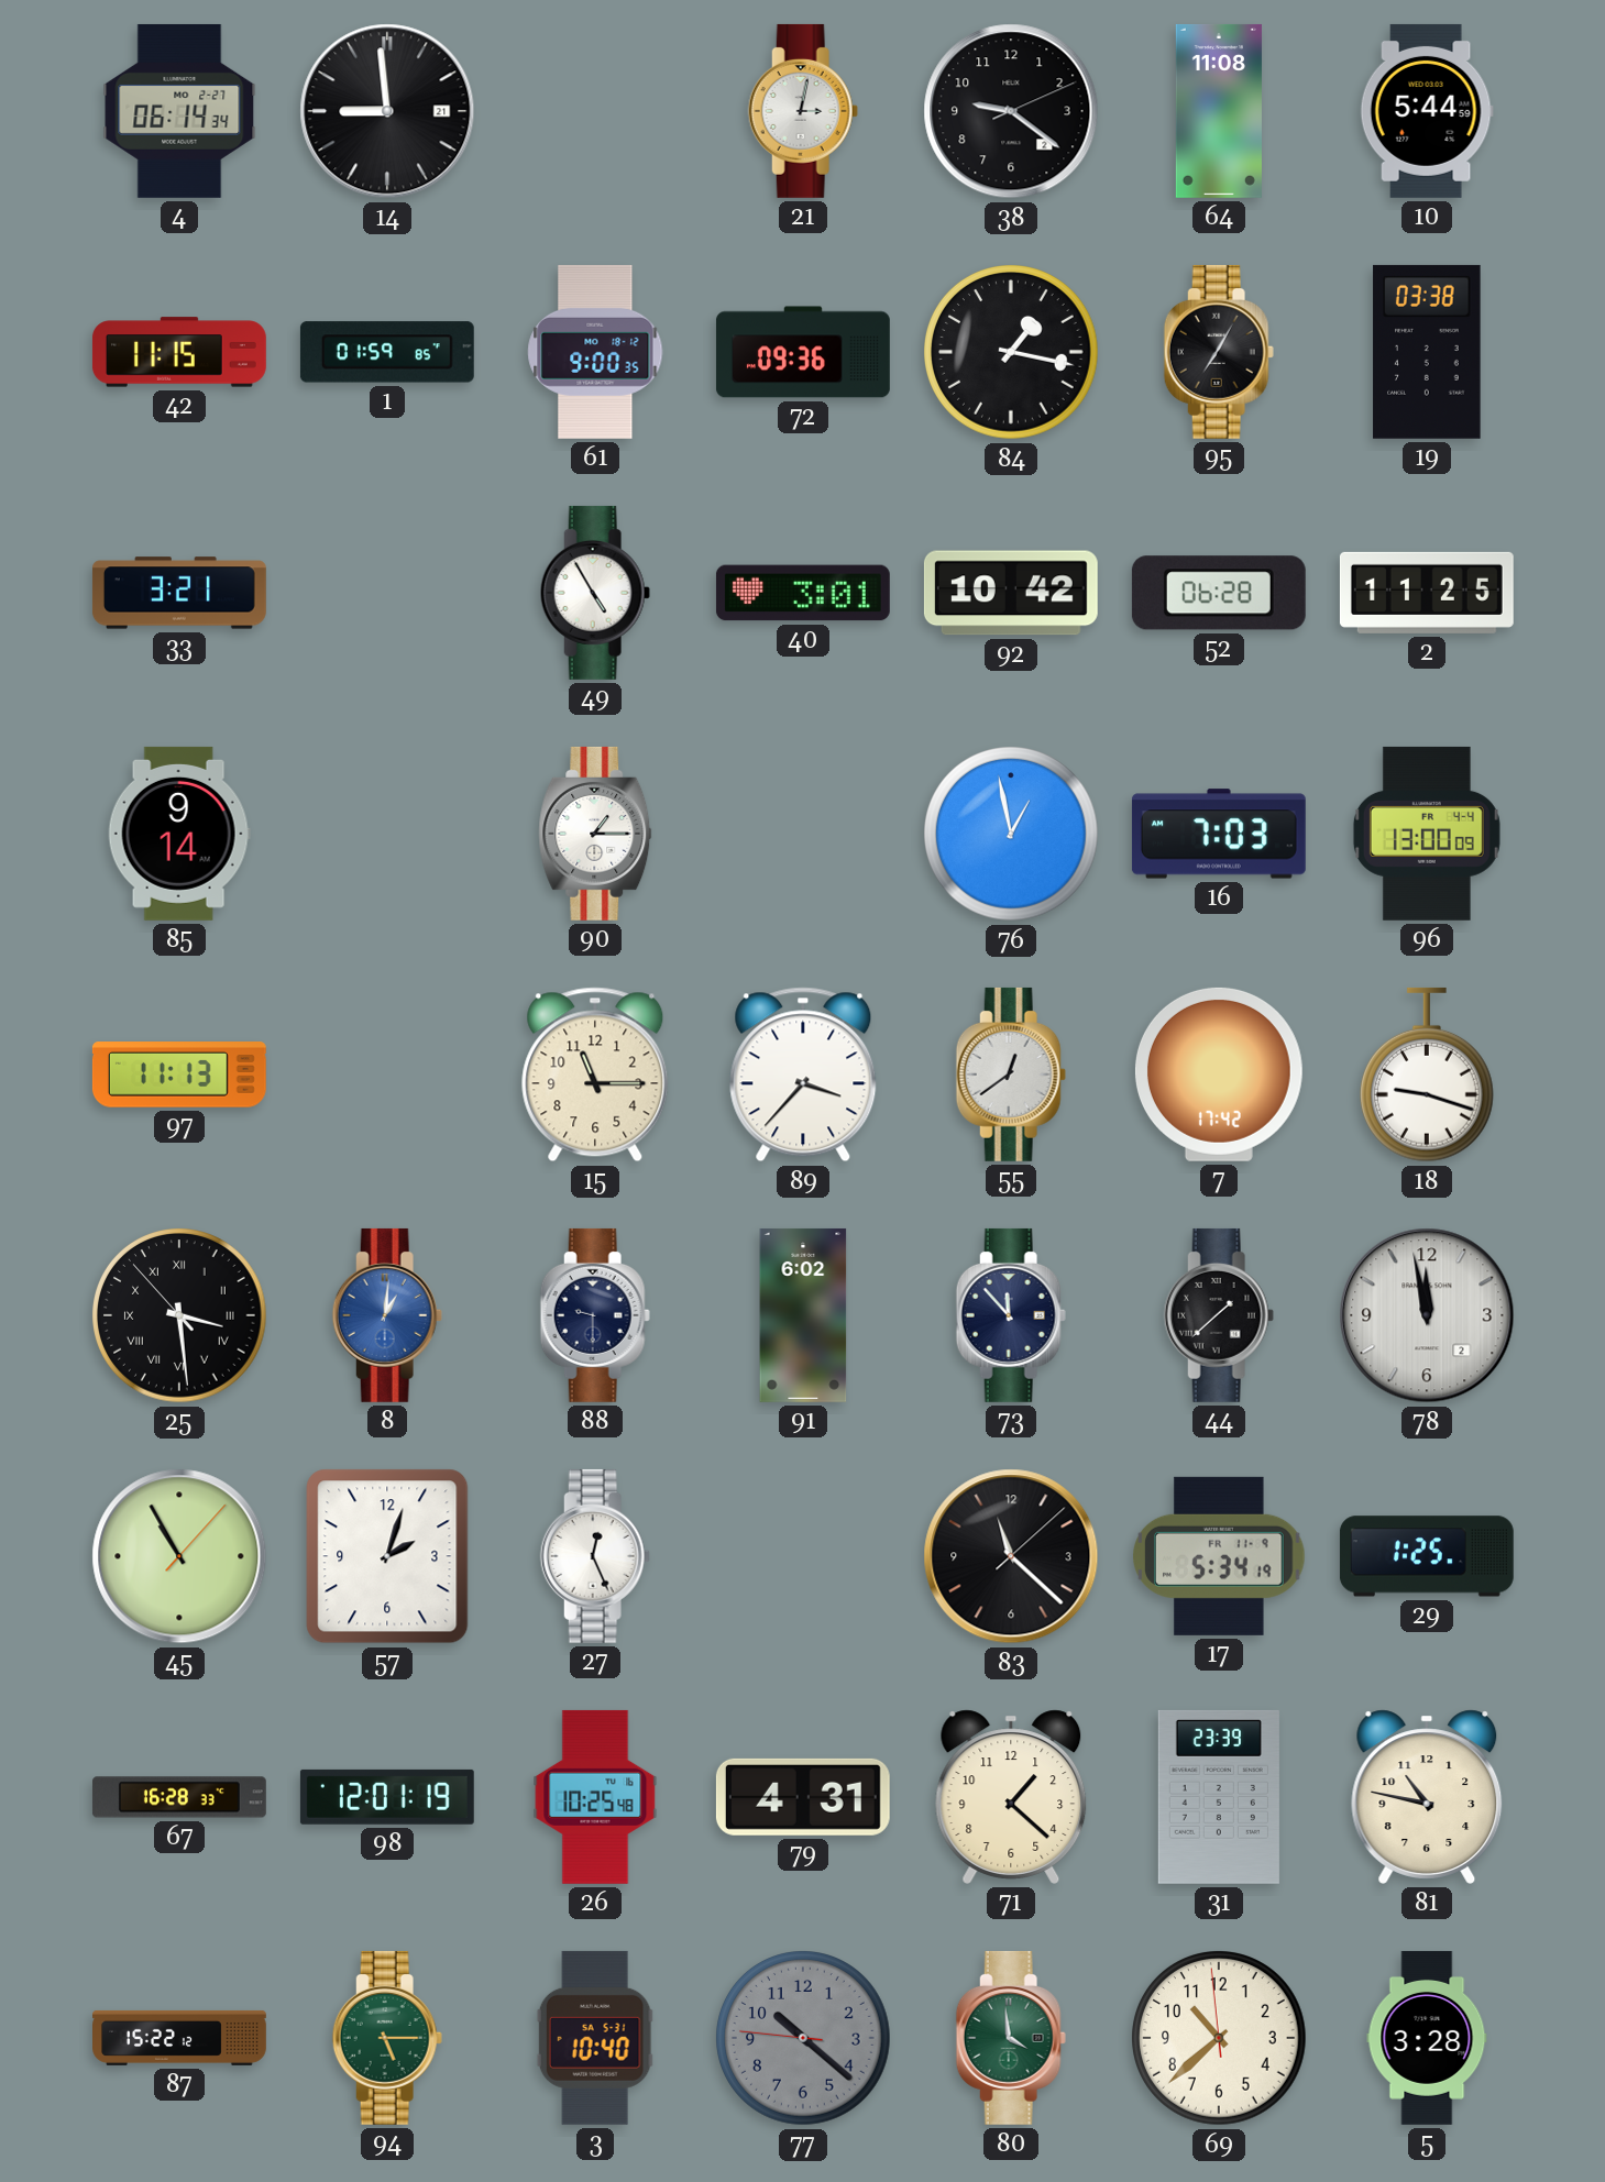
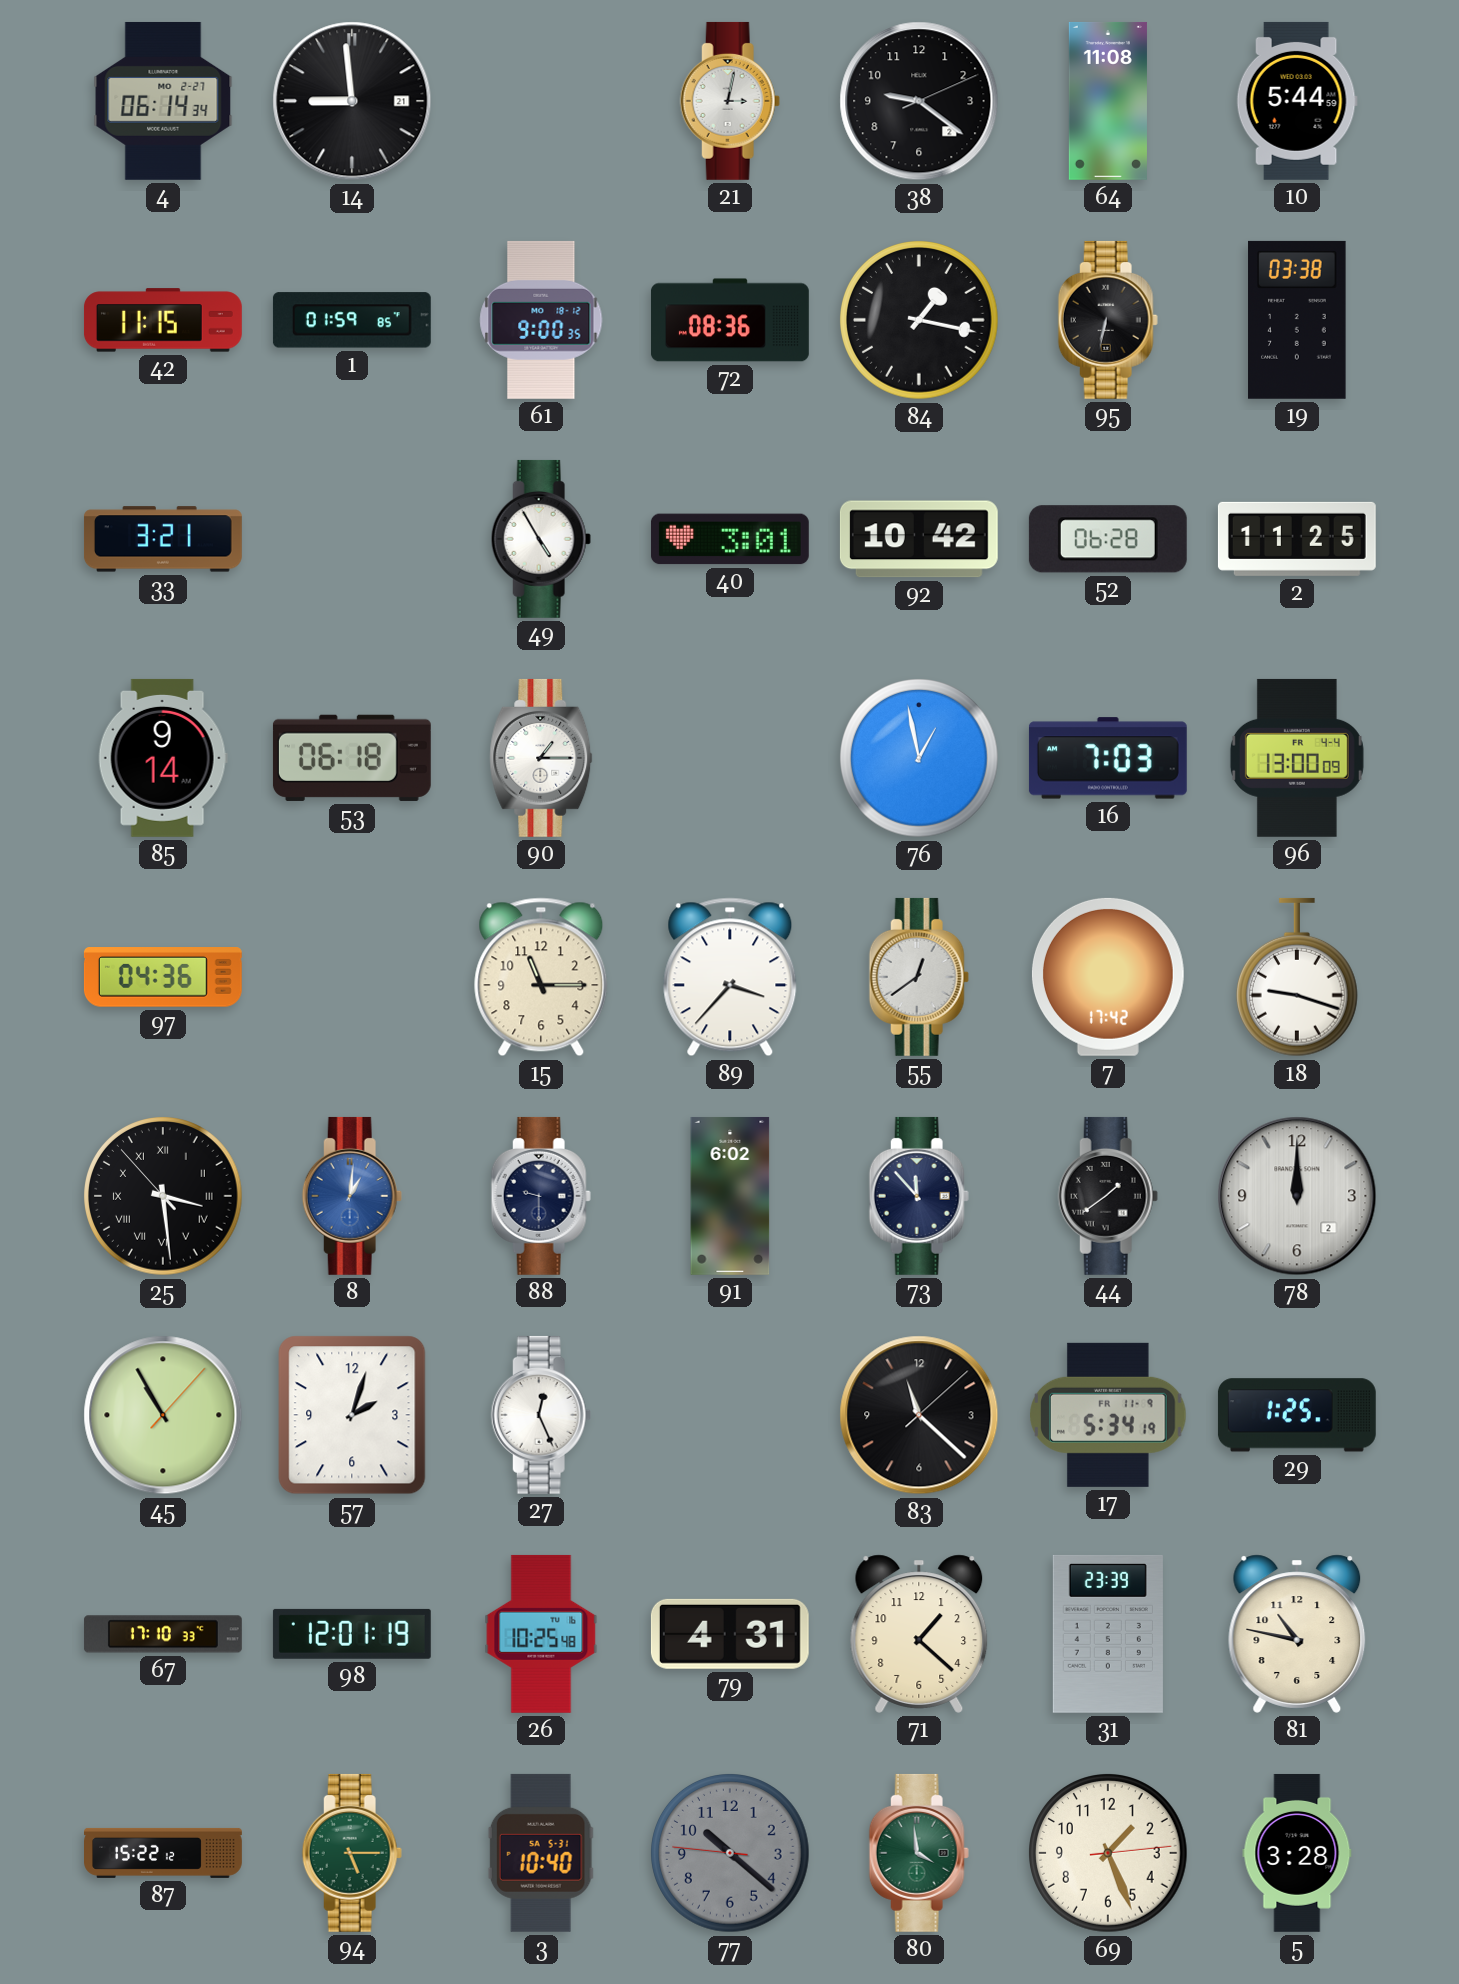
72: 09:36 -> 08:36
95: 7:05 -> 6:32
53: none -> 06:18
97: 11:13 -> 04:36
44: 1:38 -> 1:39
78: 11:58 -> 12:00
67: 16:28 -> 17:10
69: 10:37 -> 1:26
